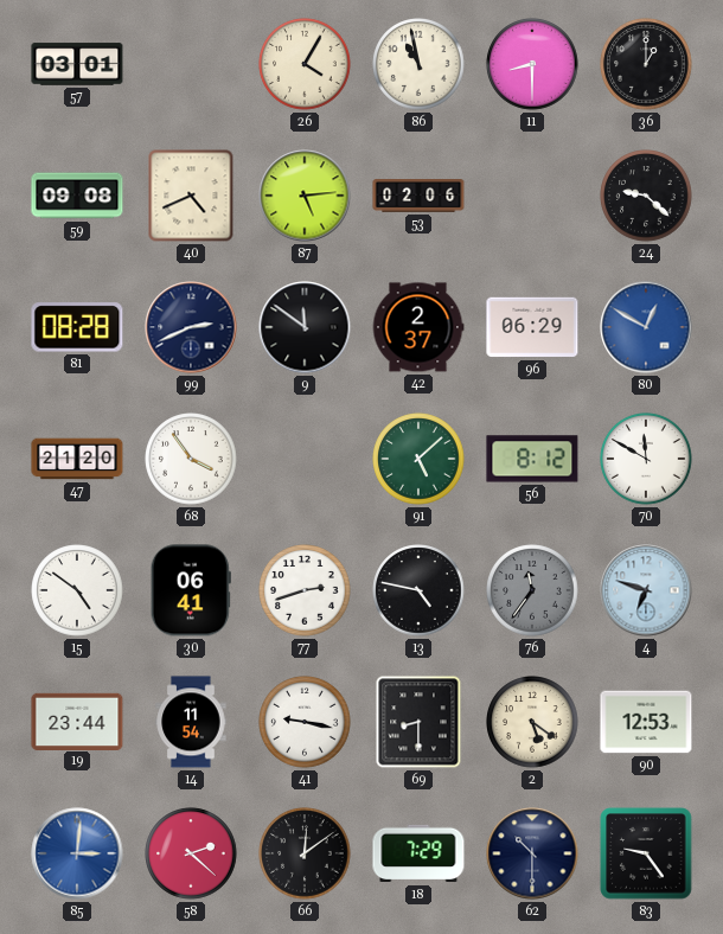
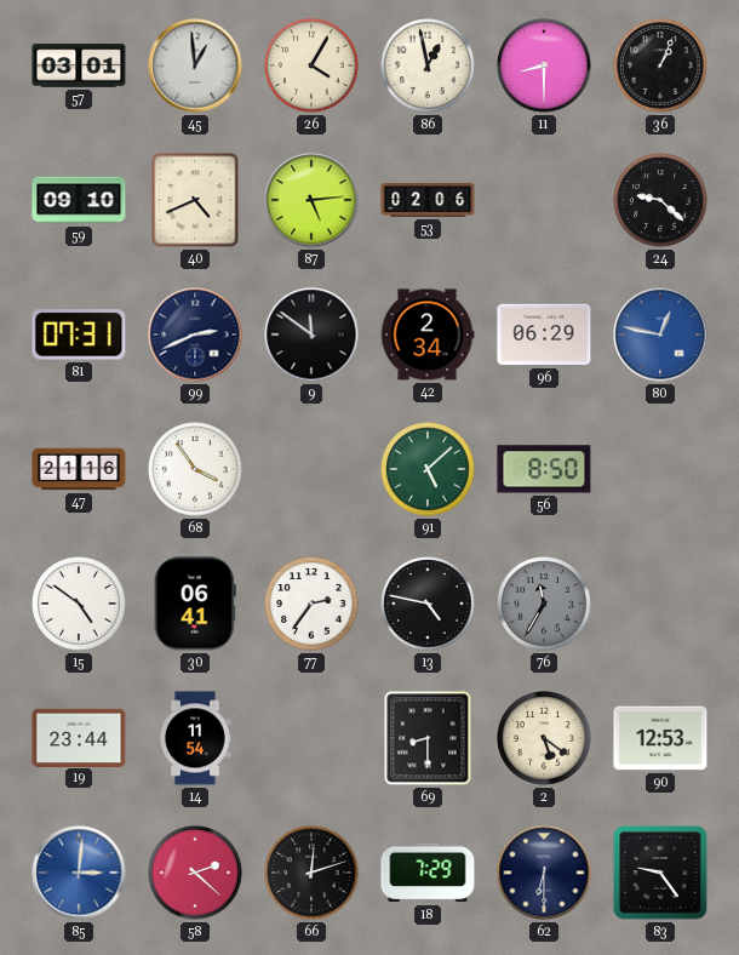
45: none -> 12:59
86: 10:58 -> 12:58
36: 1:00 -> 1:04
59: 09:08 -> 09:10
81: 08:28 -> 07:31
42: 2:37 -> 2:34
80: 12:50 -> 12:47
47: 21:20 -> 21:16
56: 8:12 -> 8:50
70: 11:50 -> none
77: 2:42 -> 2:36
76: 11:36 -> 11:35
4: 6:48 -> none
41: 9:17 -> none
66: 12:09 -> 12:12
62: 10:30 -> 6:30
